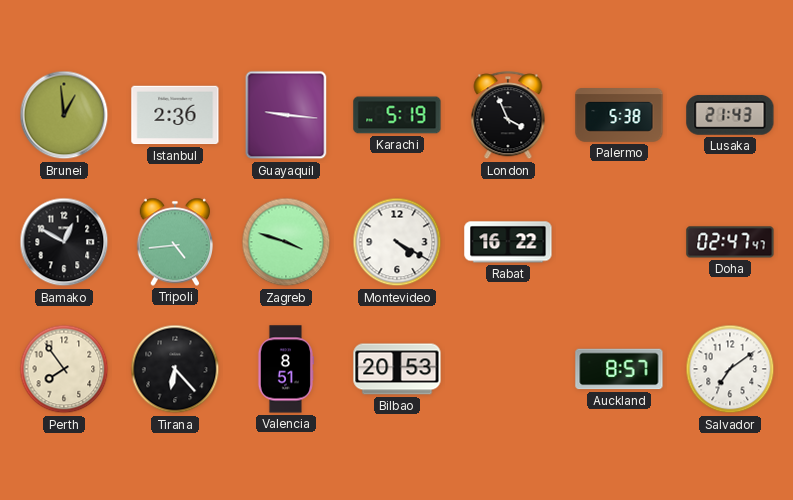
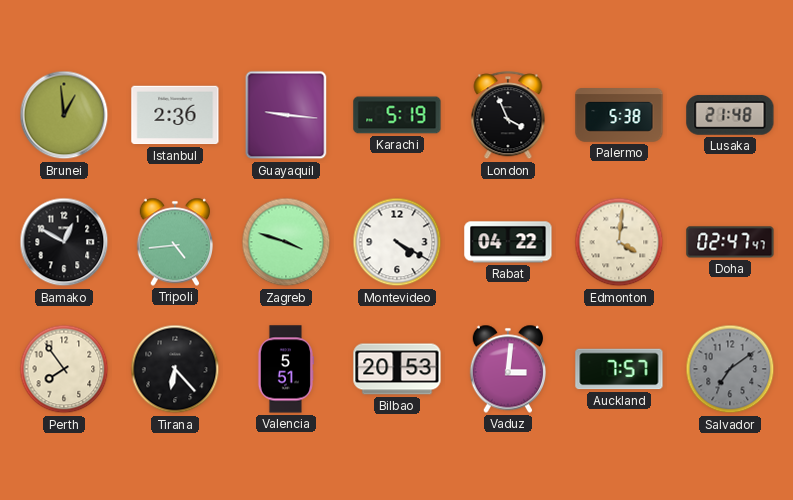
Lusaka: 21:43 -> 21:48
Rabat: 16:22 -> 04:22
Edmonton: none -> 4:01
Valencia: 8:51 -> 5:51
Vaduz: none -> 3:01
Auckland: 8:57 -> 7:57
Salvador dial: white -> grey
